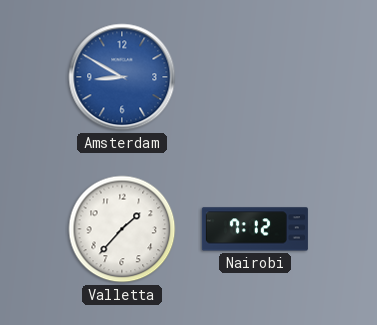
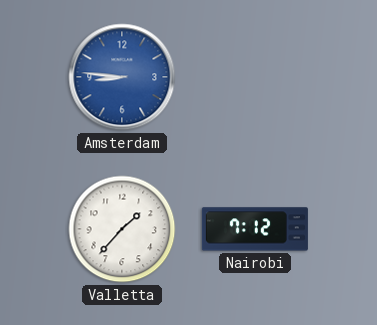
Amsterdam: 8:50 -> 8:46
